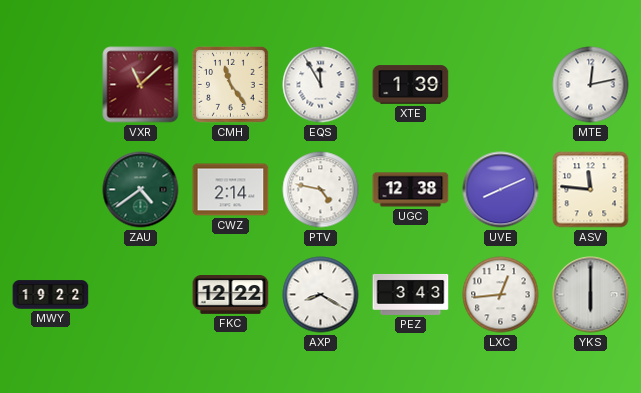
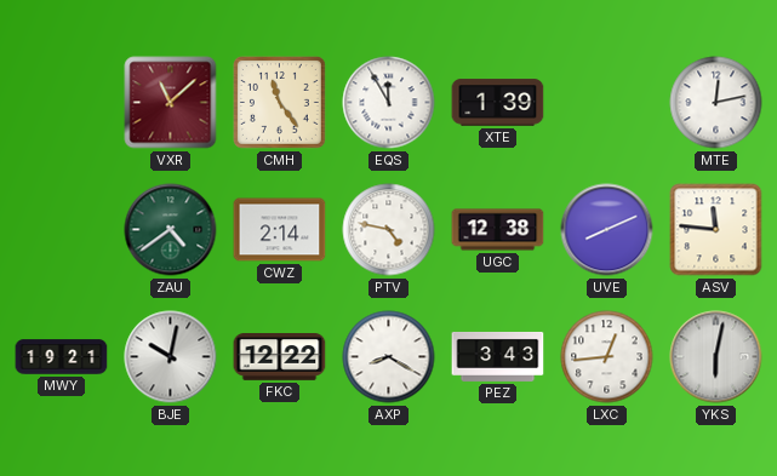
MWY: 19:22 -> 19:21
BJE: none -> 10:02
YKS: 6:00 -> 6:02
